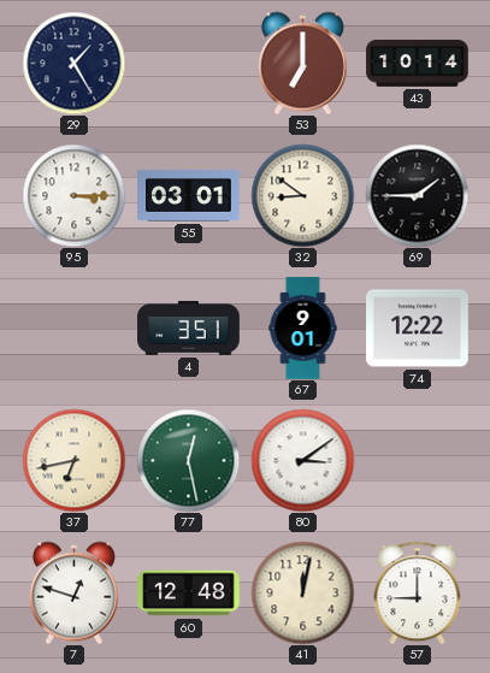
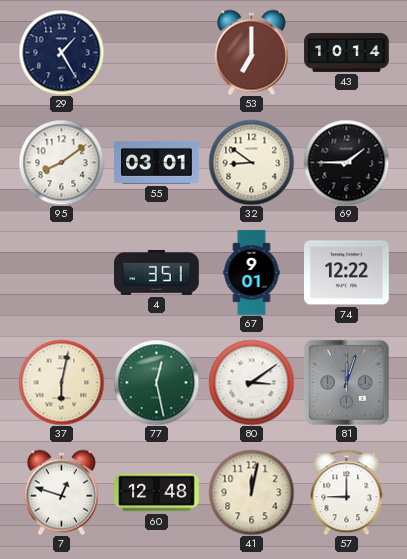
95: 3:15 -> 8:09
37: 6:43 -> 6:02
81: none -> 12:03
